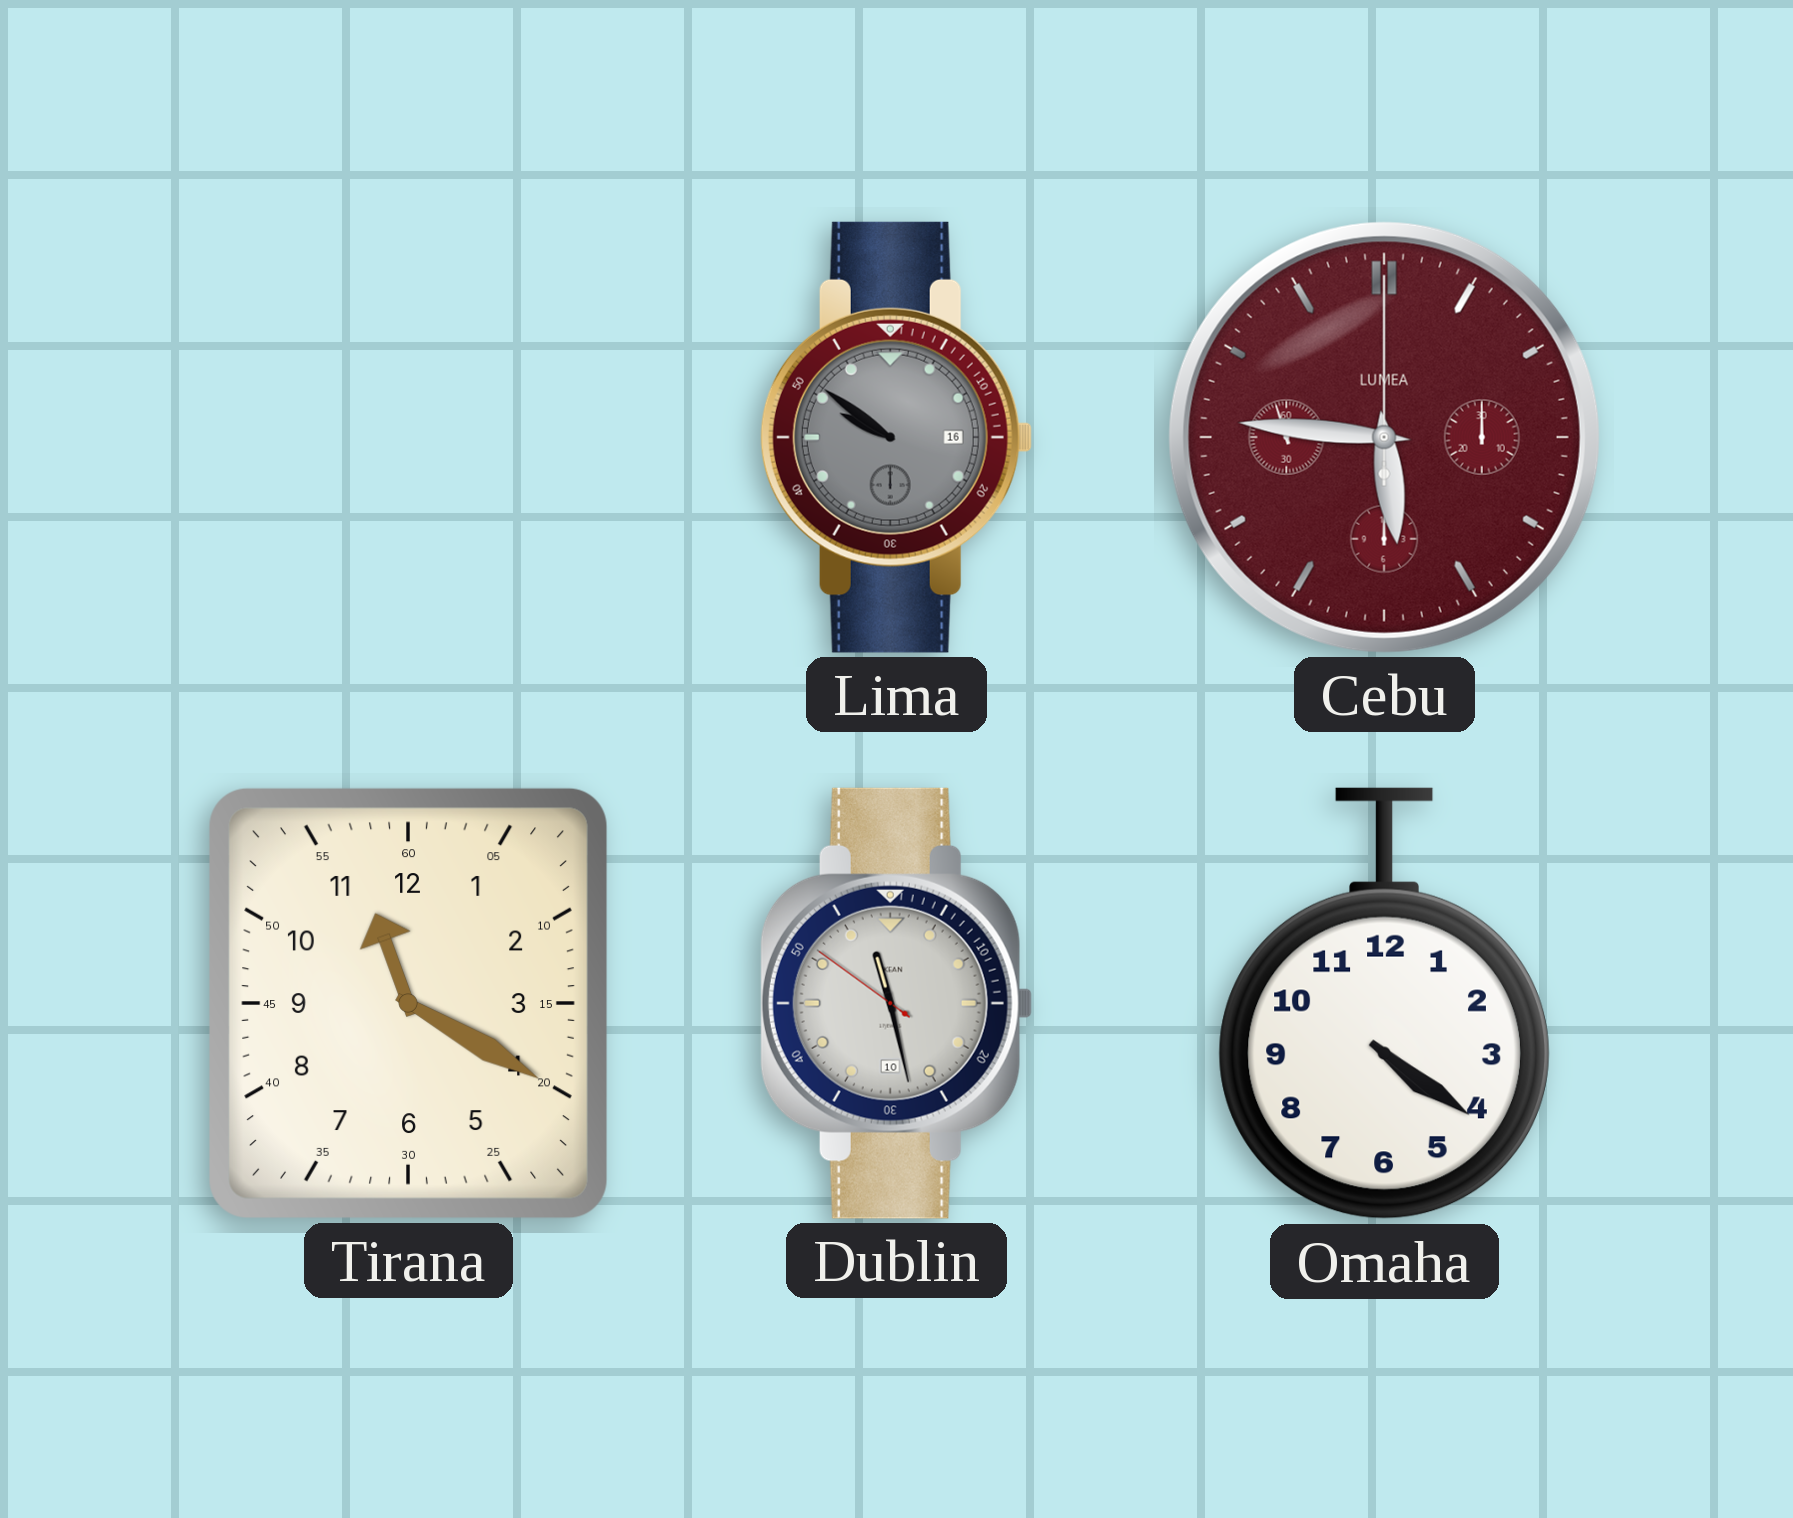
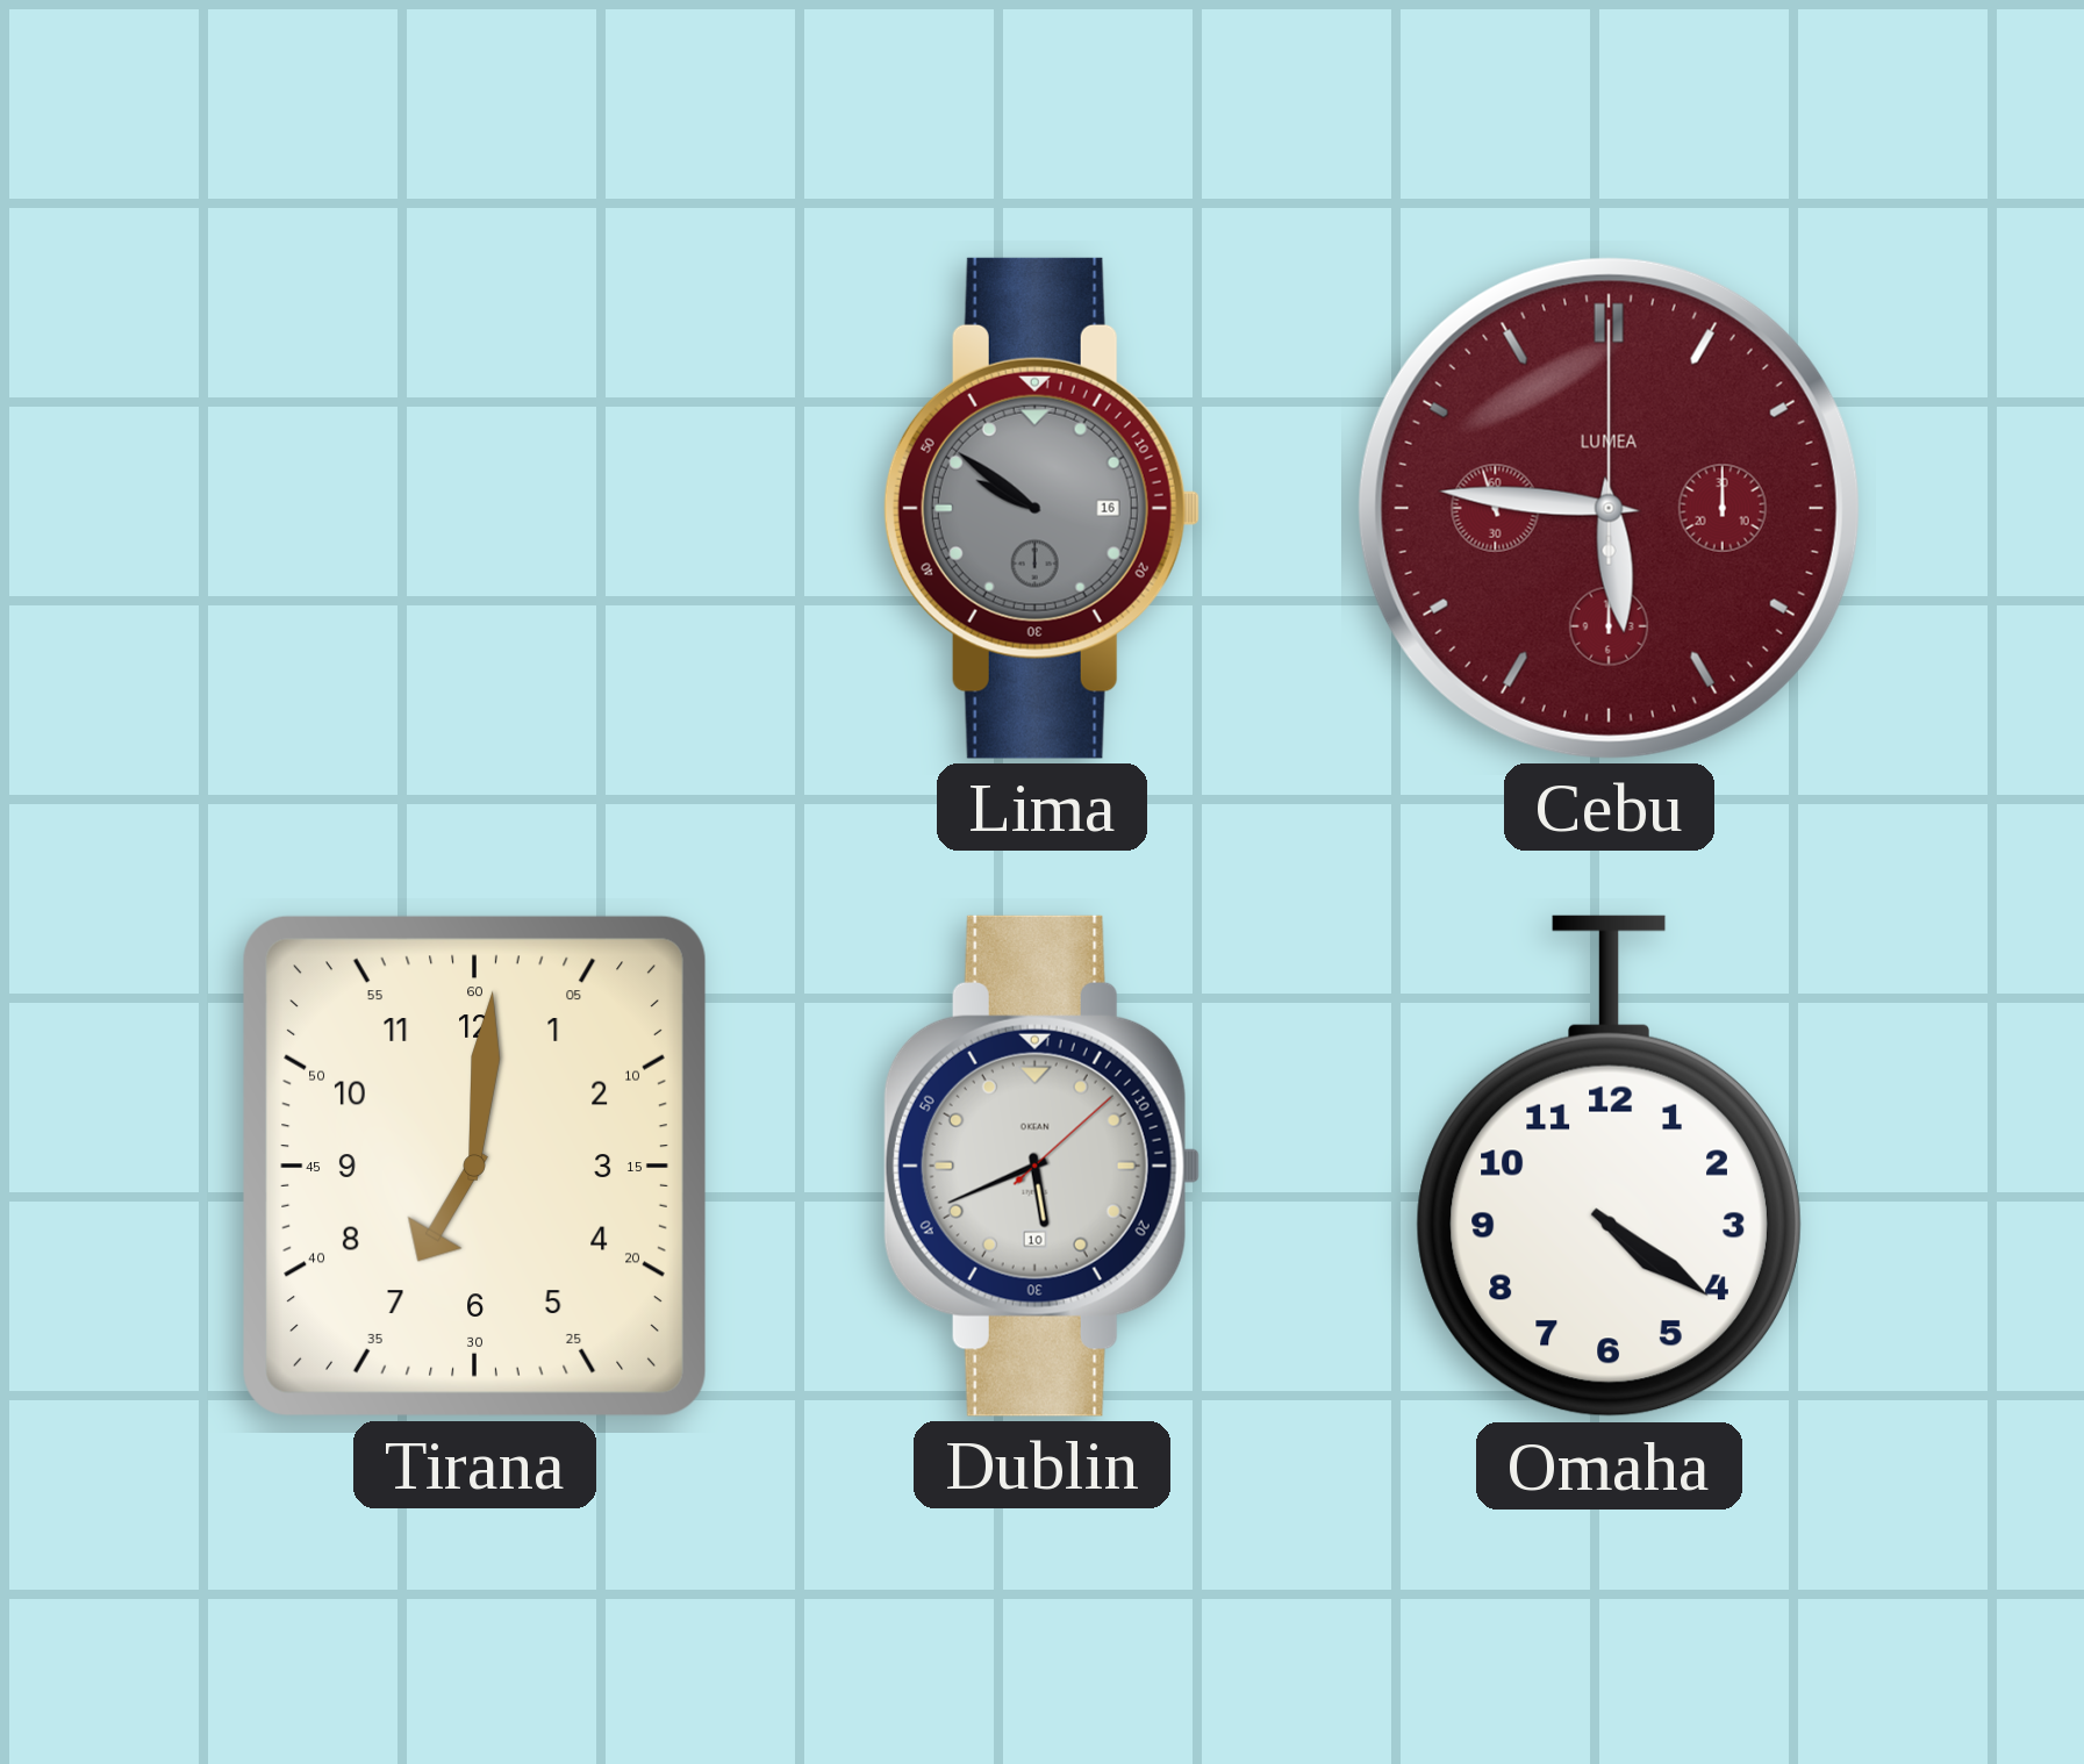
Tirana: 11:20 -> 7:01
Dublin: 11:27 -> 5:41
